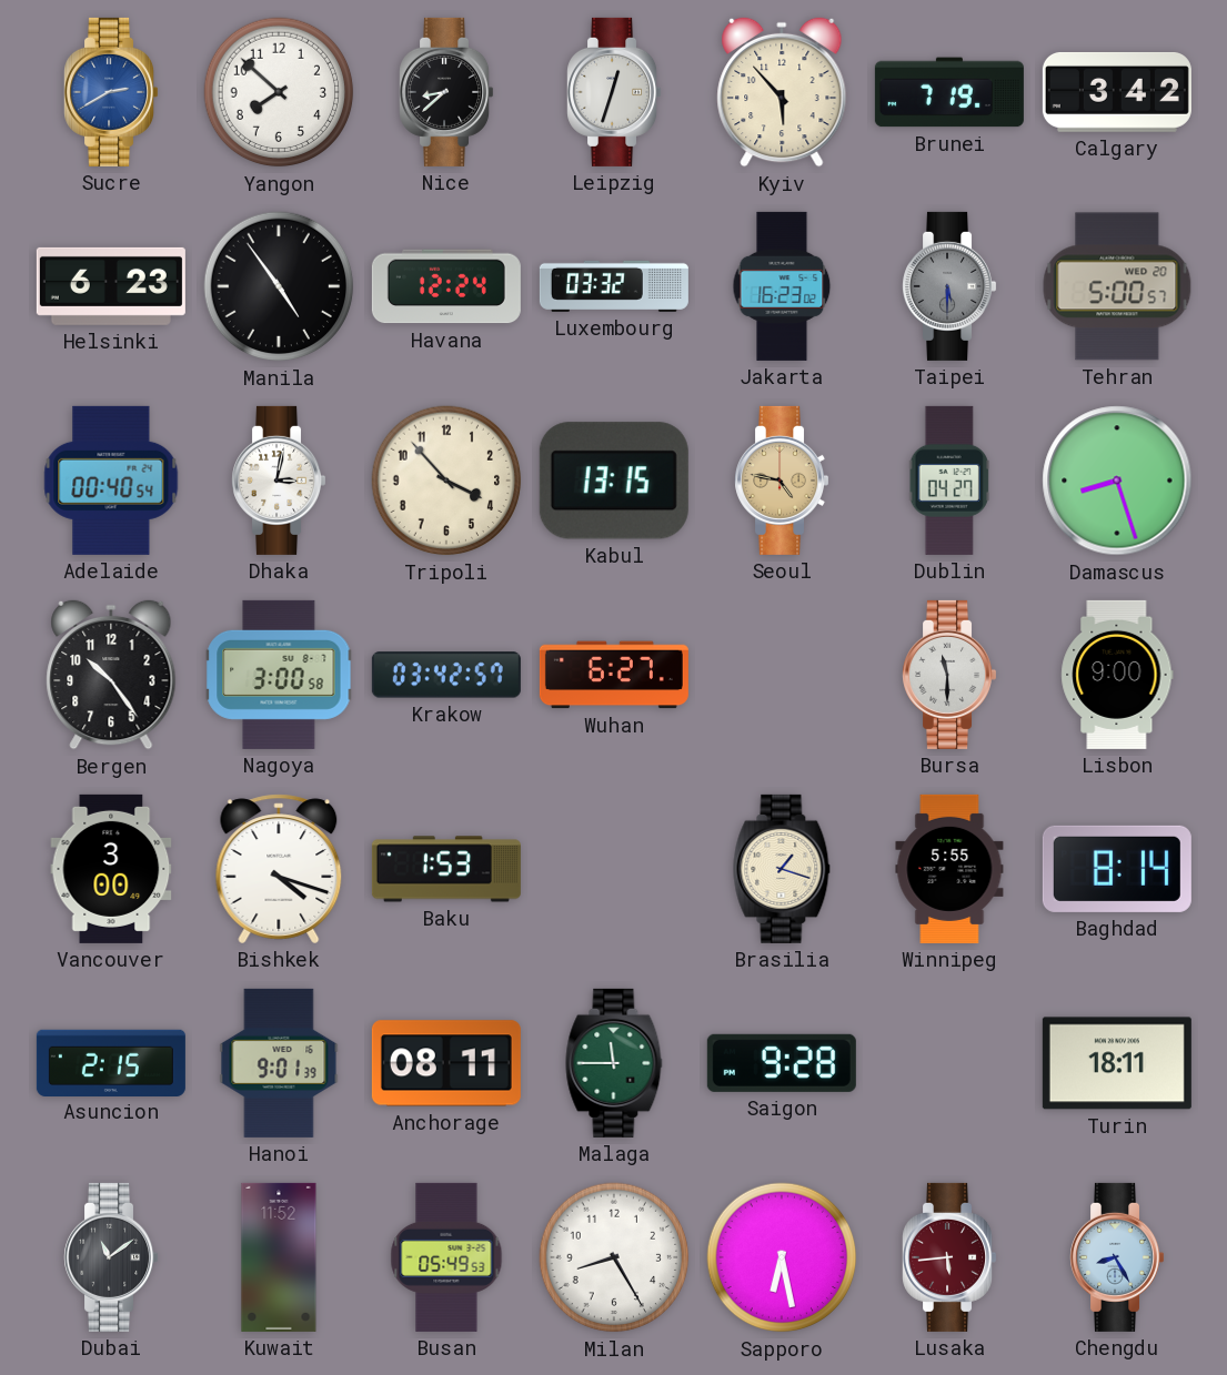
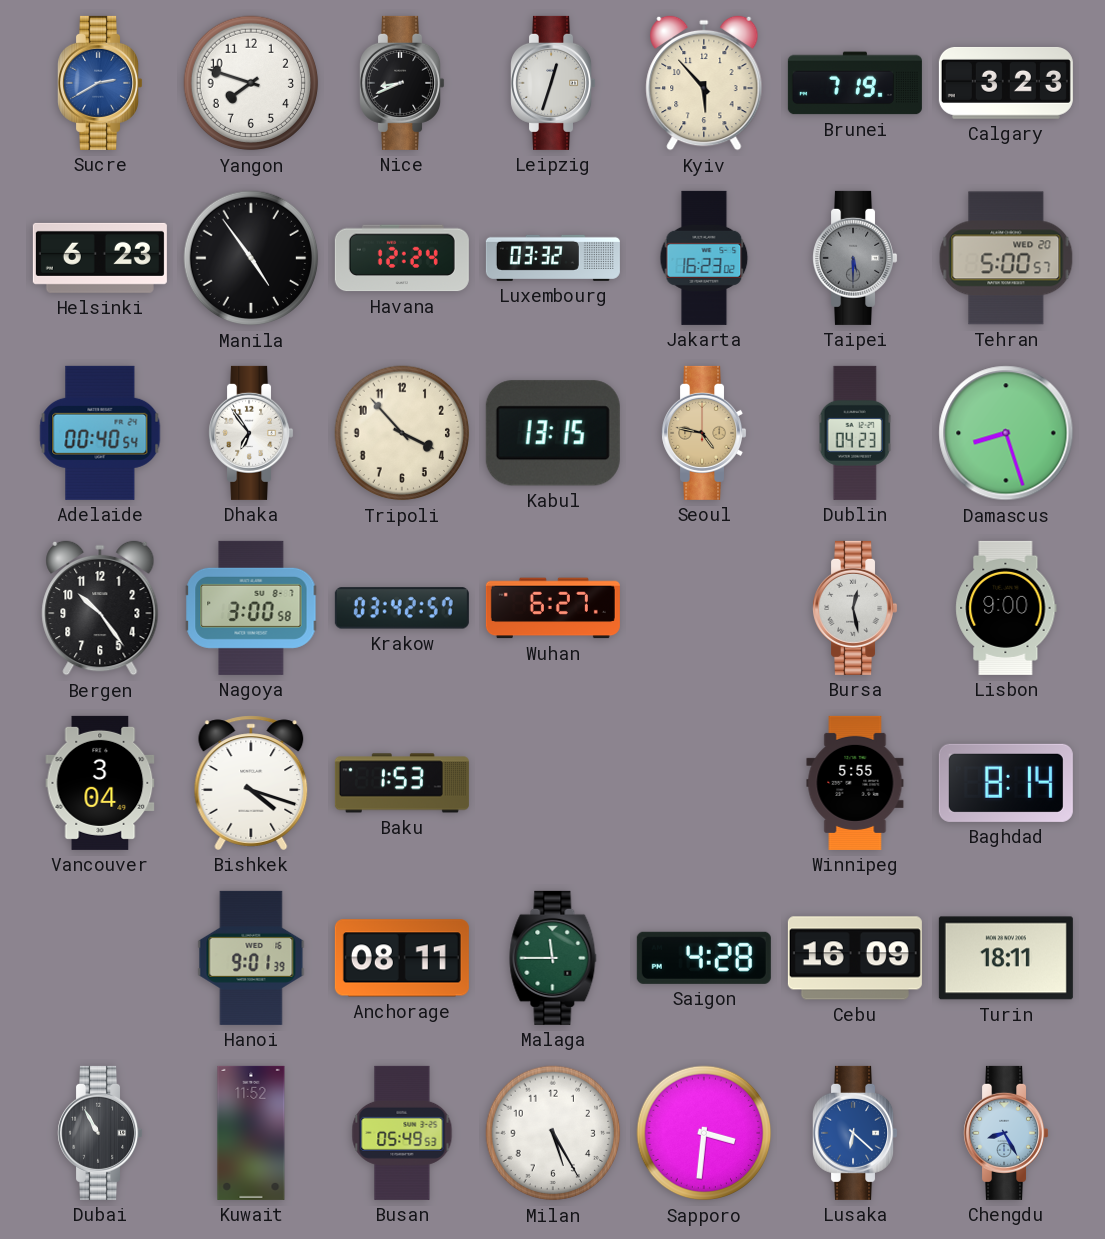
Yangon: 7:52 -> 7:48
Nice: 8:38 -> 8:41
Calgary: 3:42 -> 3:23
Dhaka: 3:02 -> 6:54
Dublin: 04:27 -> 04:23
Bursa: 11:30 -> 12:28
Vancouver: 3:00 -> 3:04
Brasilia: 1:18 -> none
Asuncion: 2:15 -> none
Saigon: 9:28 -> 4:28
Cebu: none -> 16:09
Dubai: 11:09 -> 10:55
Milan: 8:25 -> 5:25
Sapporo: 6:28 -> 3:31
Lusaka: 5:44 -> 6:22
Lusaka dial: burgundy -> blue
